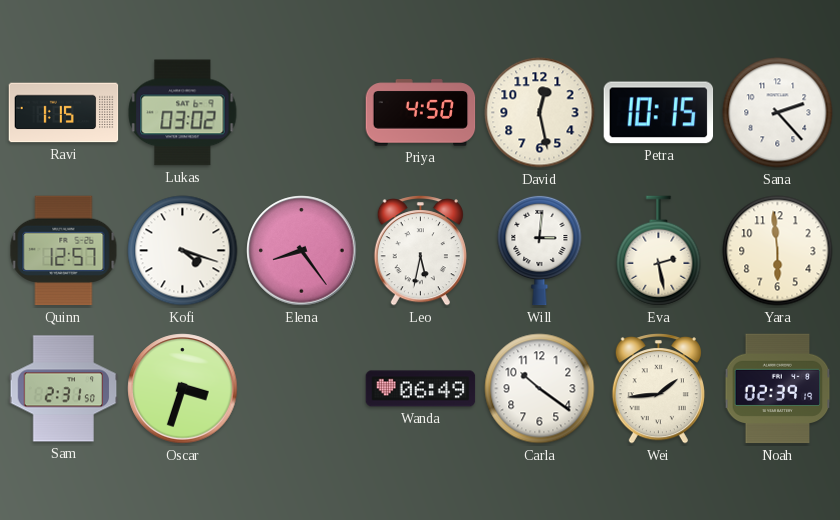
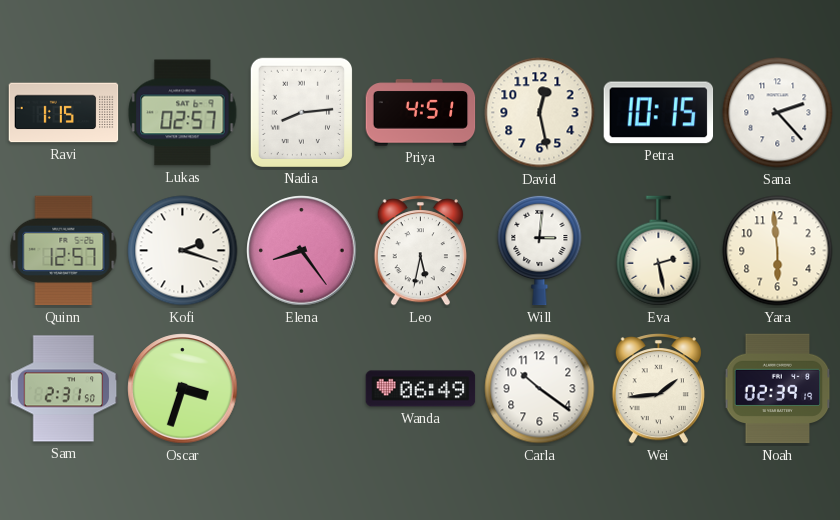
Lukas: 03:02 -> 02:57
Nadia: none -> 8:14
Priya: 4:50 -> 4:51
Kofi: 4:18 -> 2:18
